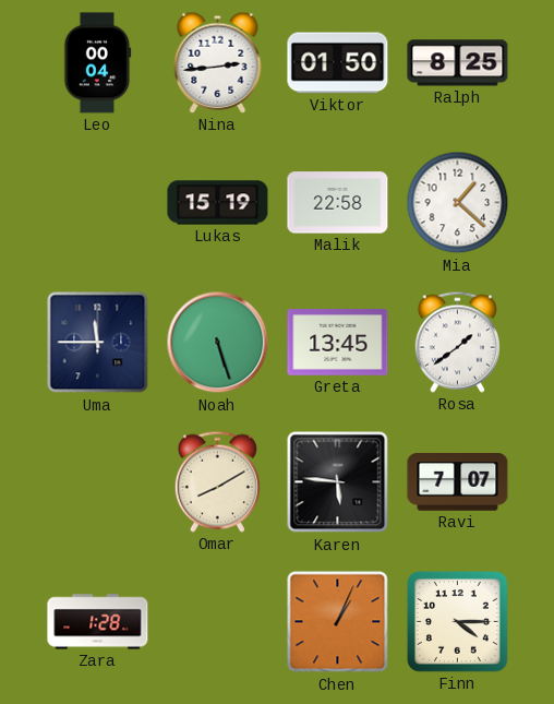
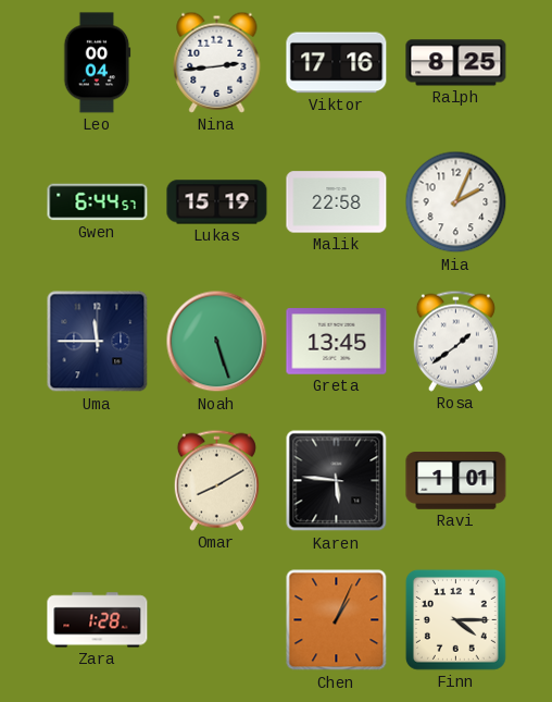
Viktor: 01:50 -> 17:16
Gwen: none -> 6:44
Mia: 1:22 -> 2:04
Ravi: 7:07 -> 1:01
